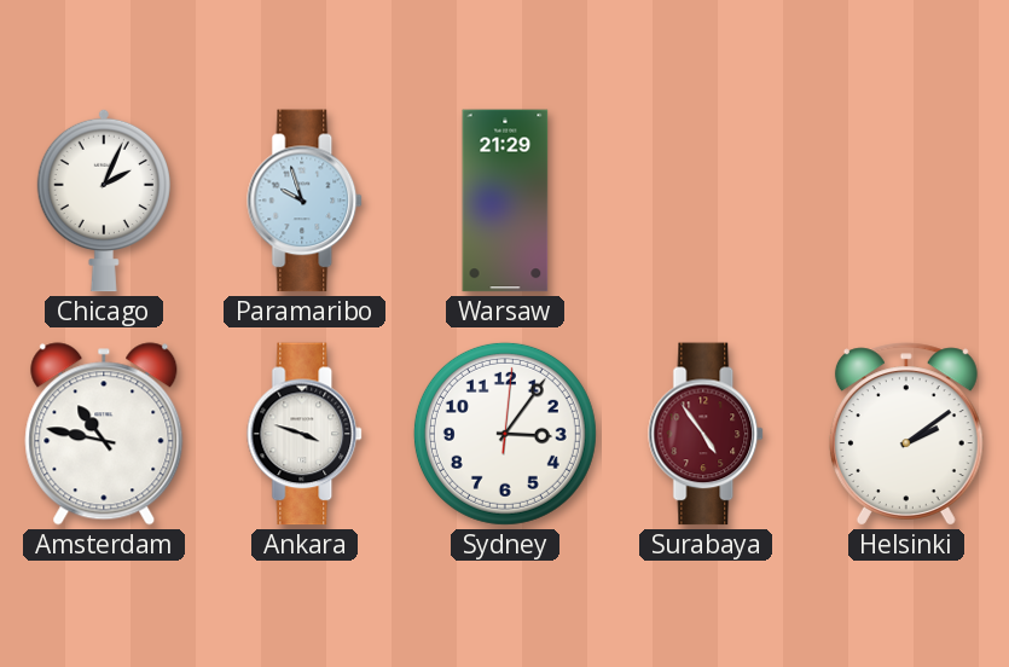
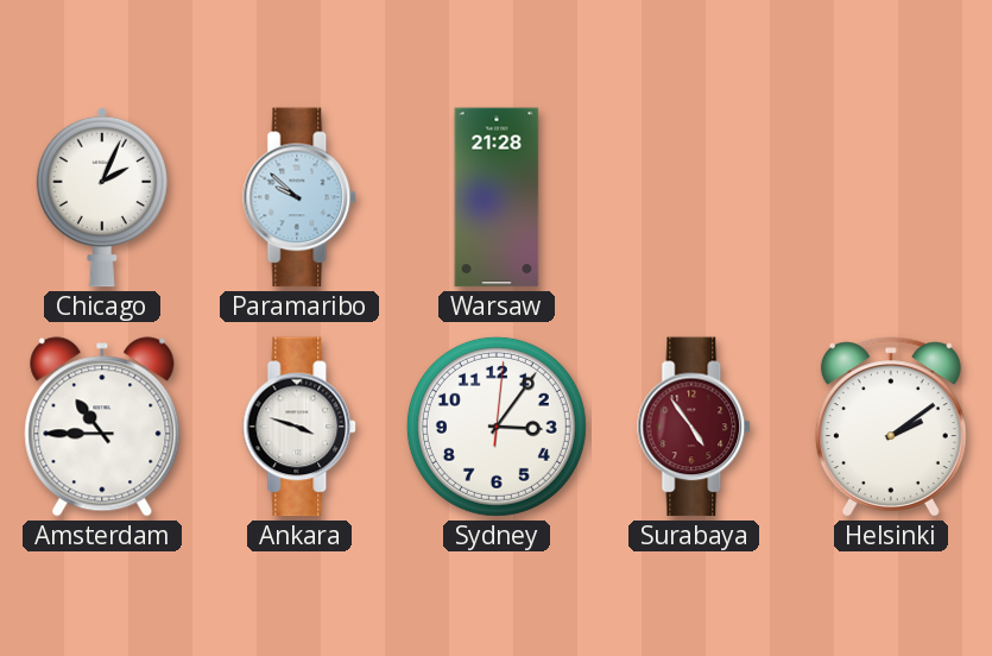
Paramaribo: 9:57 -> 9:52
Warsaw: 21:29 -> 21:28
Amsterdam: 10:47 -> 10:45
